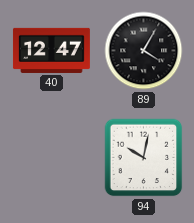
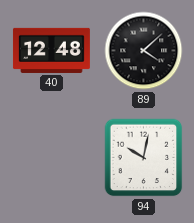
40: 12:47 -> 12:48
89: 4:05 -> 4:08
